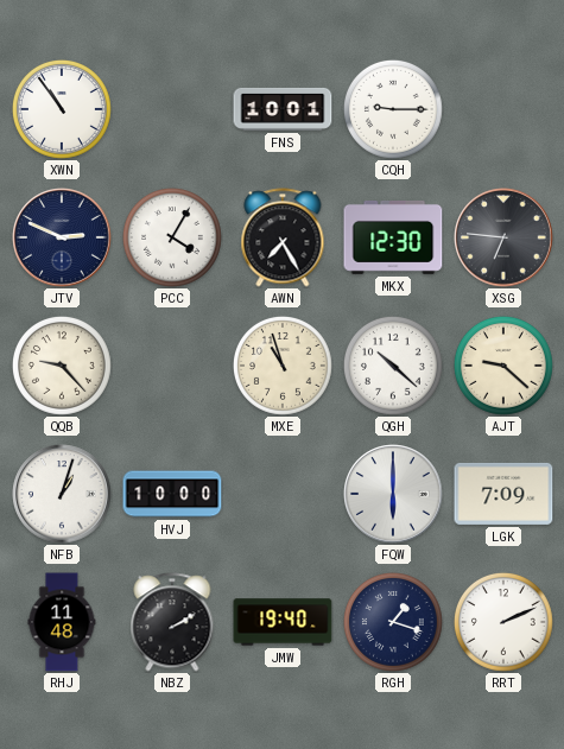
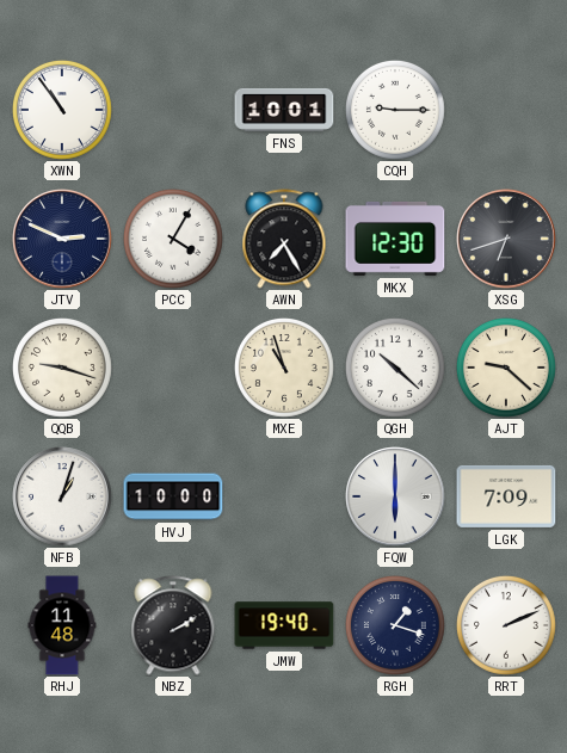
XSG: 6:46 -> 6:42
QQB: 9:23 -> 9:18
